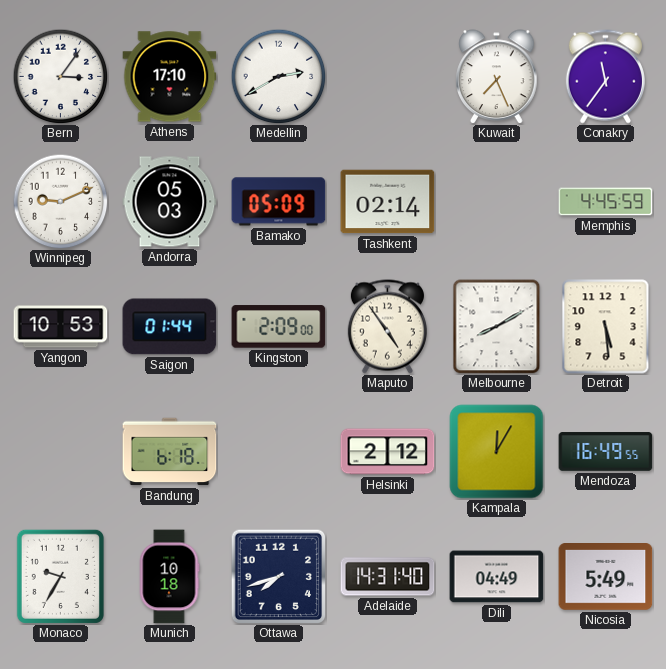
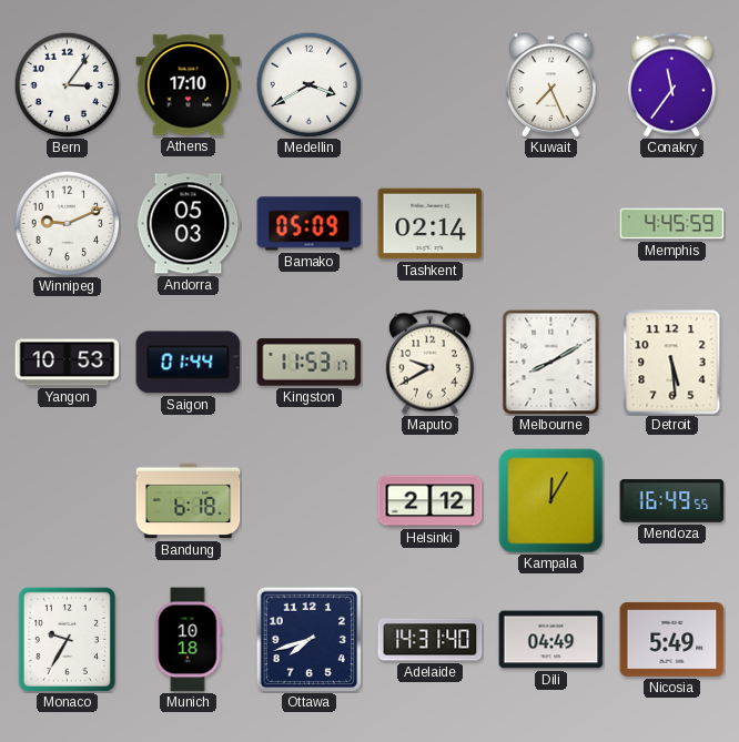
Medellin: 2:40 -> 3:40
Kingston: 2:09 -> 11:53
Maputo: 4:54 -> 9:40
